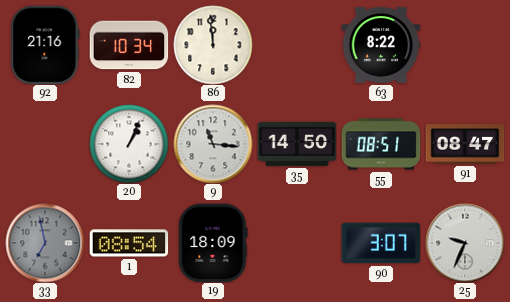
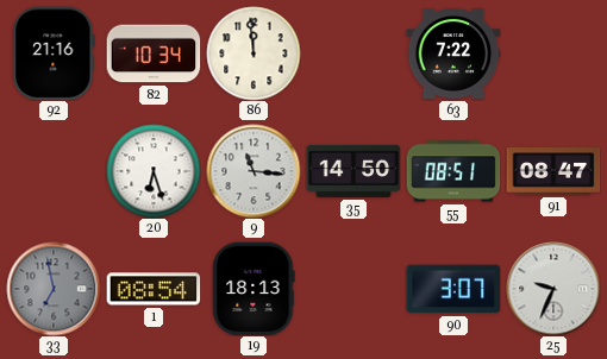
63: 8:22 -> 7:22
20: 1:04 -> 6:27
19: 18:09 -> 18:13
